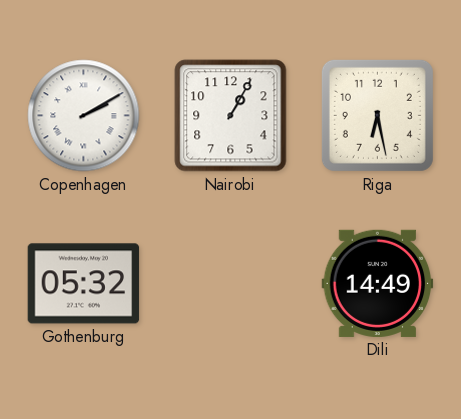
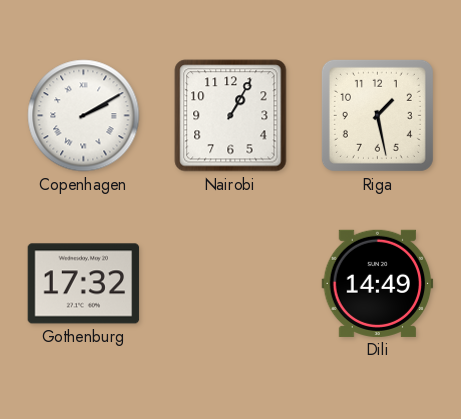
Riga: 6:28 -> 1:28
Gothenburg: 05:32 -> 17:32
